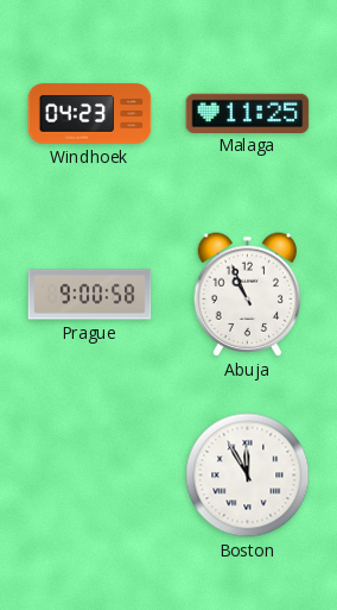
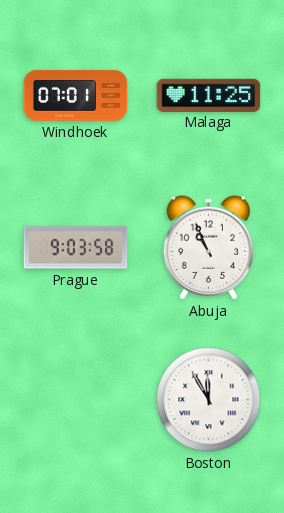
Windhoek: 04:23 -> 07:01
Prague: 9:00 -> 9:03
